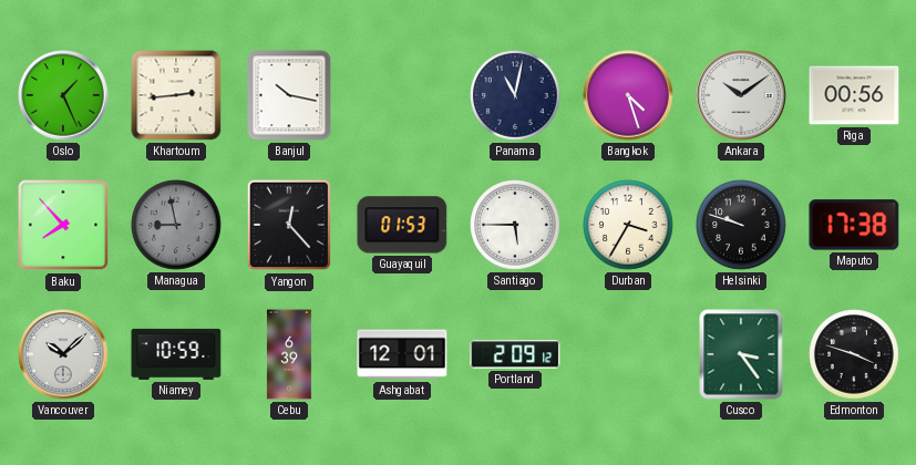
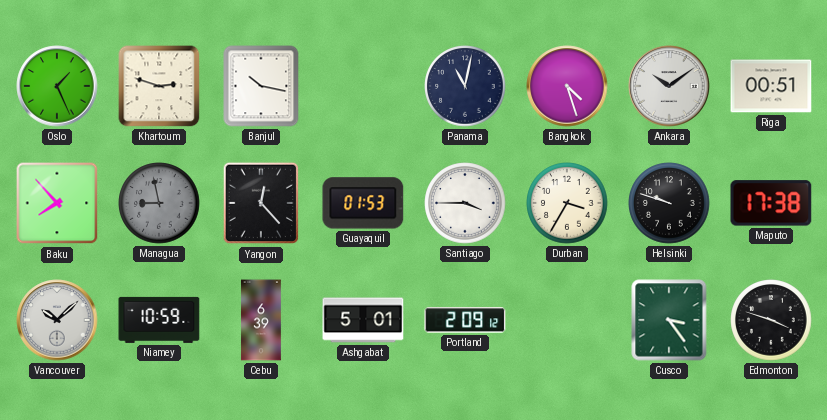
Khartoum: 2:44 -> 2:48
Riga: 00:56 -> 00:51
Santiago: 5:45 -> 3:45
Ashgabat: 12:01 -> 5:01
